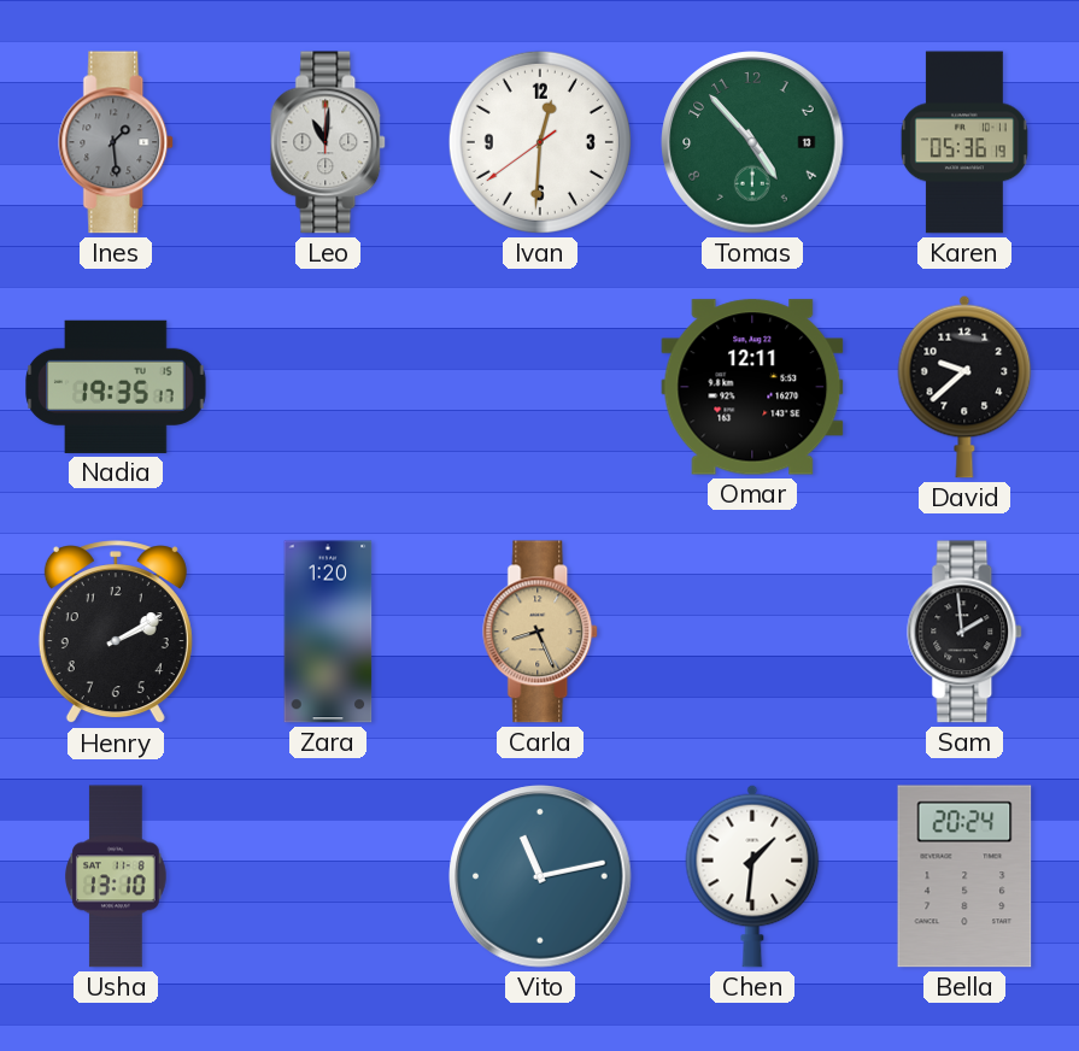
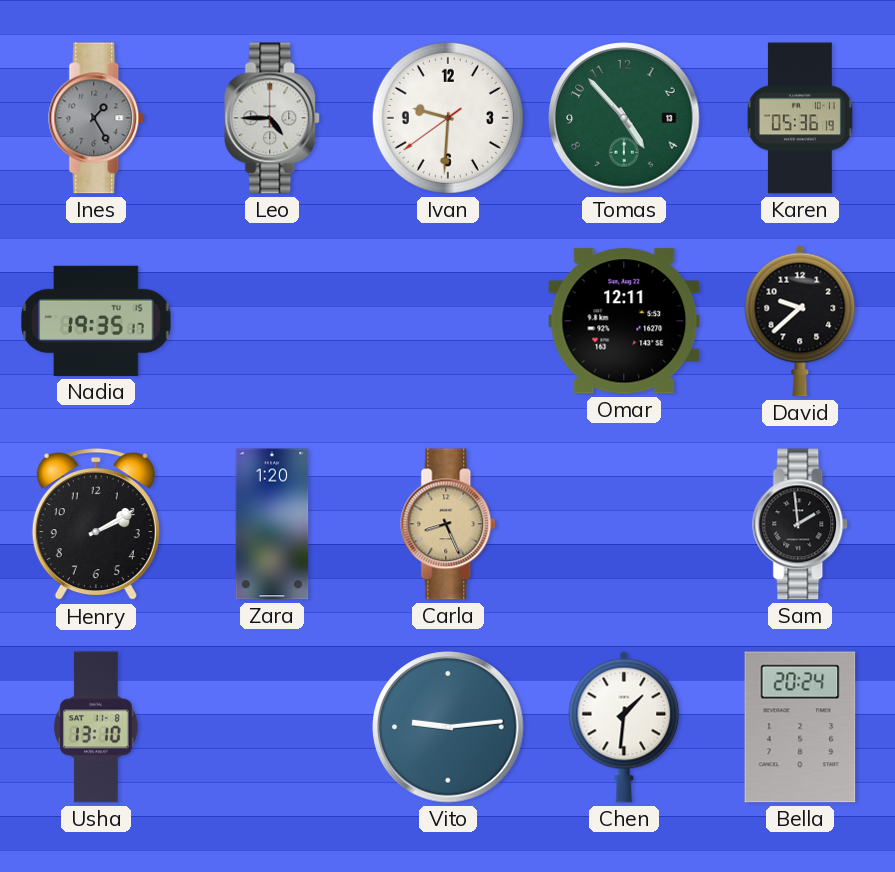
Ines: 1:29 -> 1:25
Leo: 11:01 -> 4:45
Ivan: 12:30 -> 9:30
Vito: 11:13 -> 9:14
